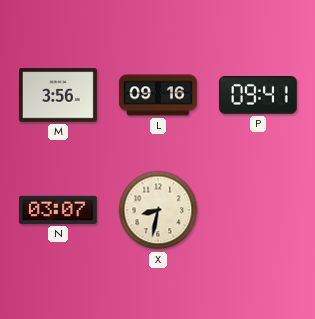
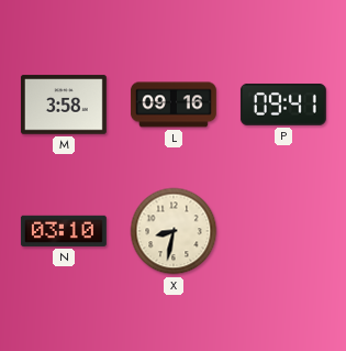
M: 3:56 -> 3:58
N: 03:07 -> 03:10
